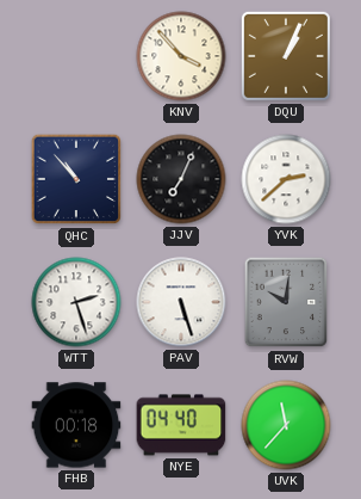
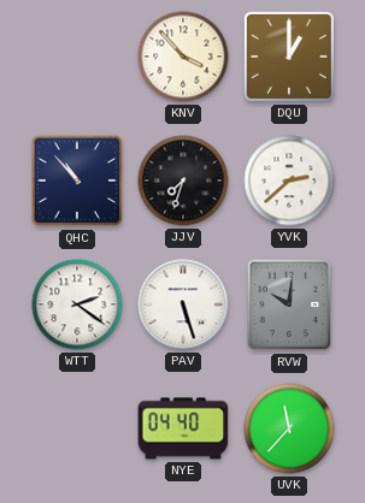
DQU: 1:04 -> 1:00
JJV: 7:04 -> 7:33
WTT: 2:27 -> 2:21
FHB: 00:18 -> none
